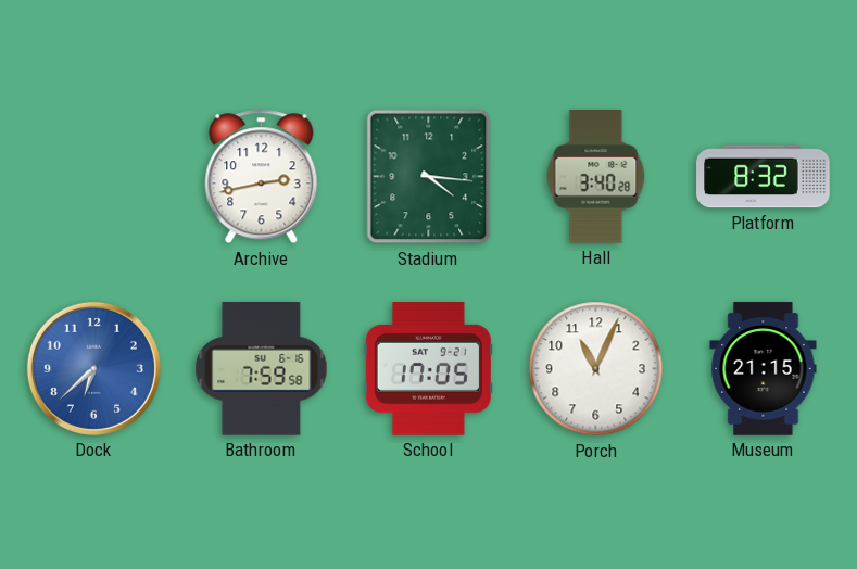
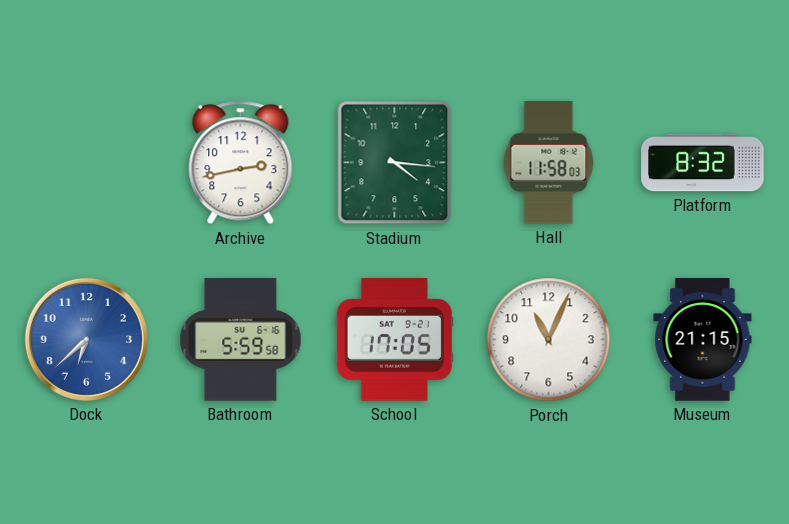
Hall: 3:40 -> 11:58
Bathroom: 7:59 -> 5:59
